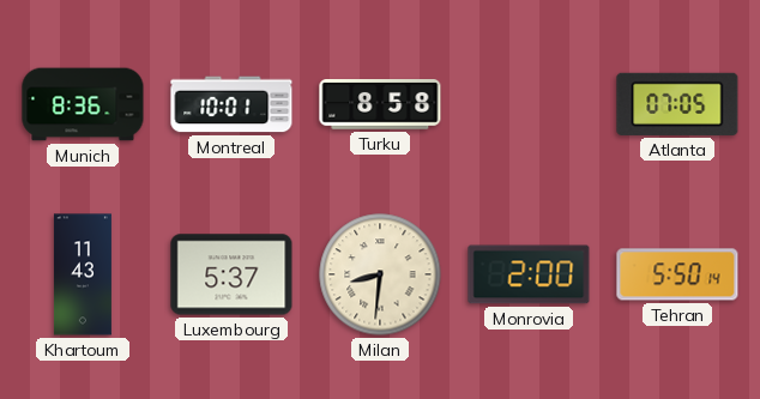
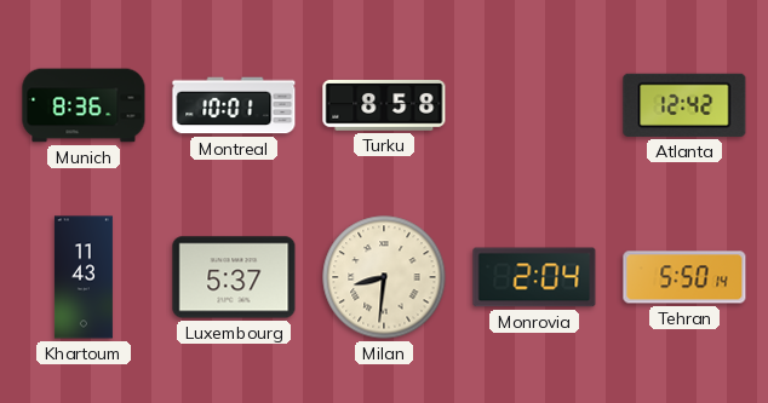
Atlanta: 07:05 -> 12:42
Monrovia: 2:00 -> 2:04
